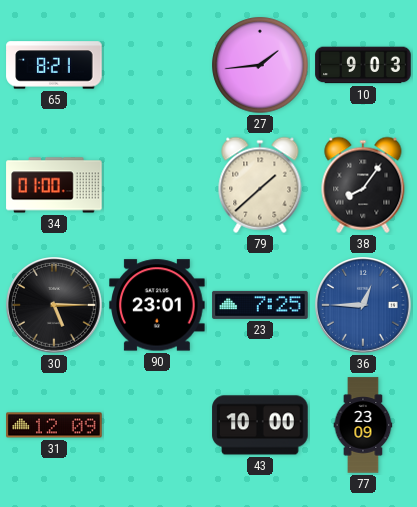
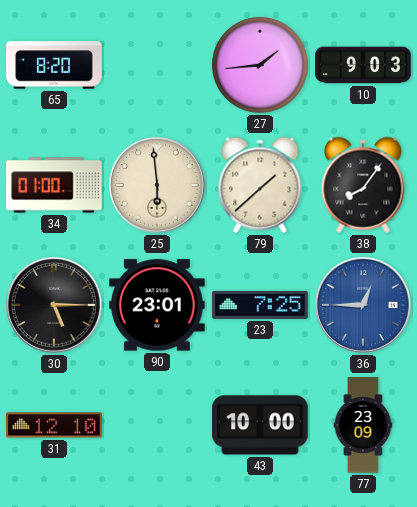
65: 8:21 -> 8:20
25: none -> 5:59
31: 12:09 -> 12:10
